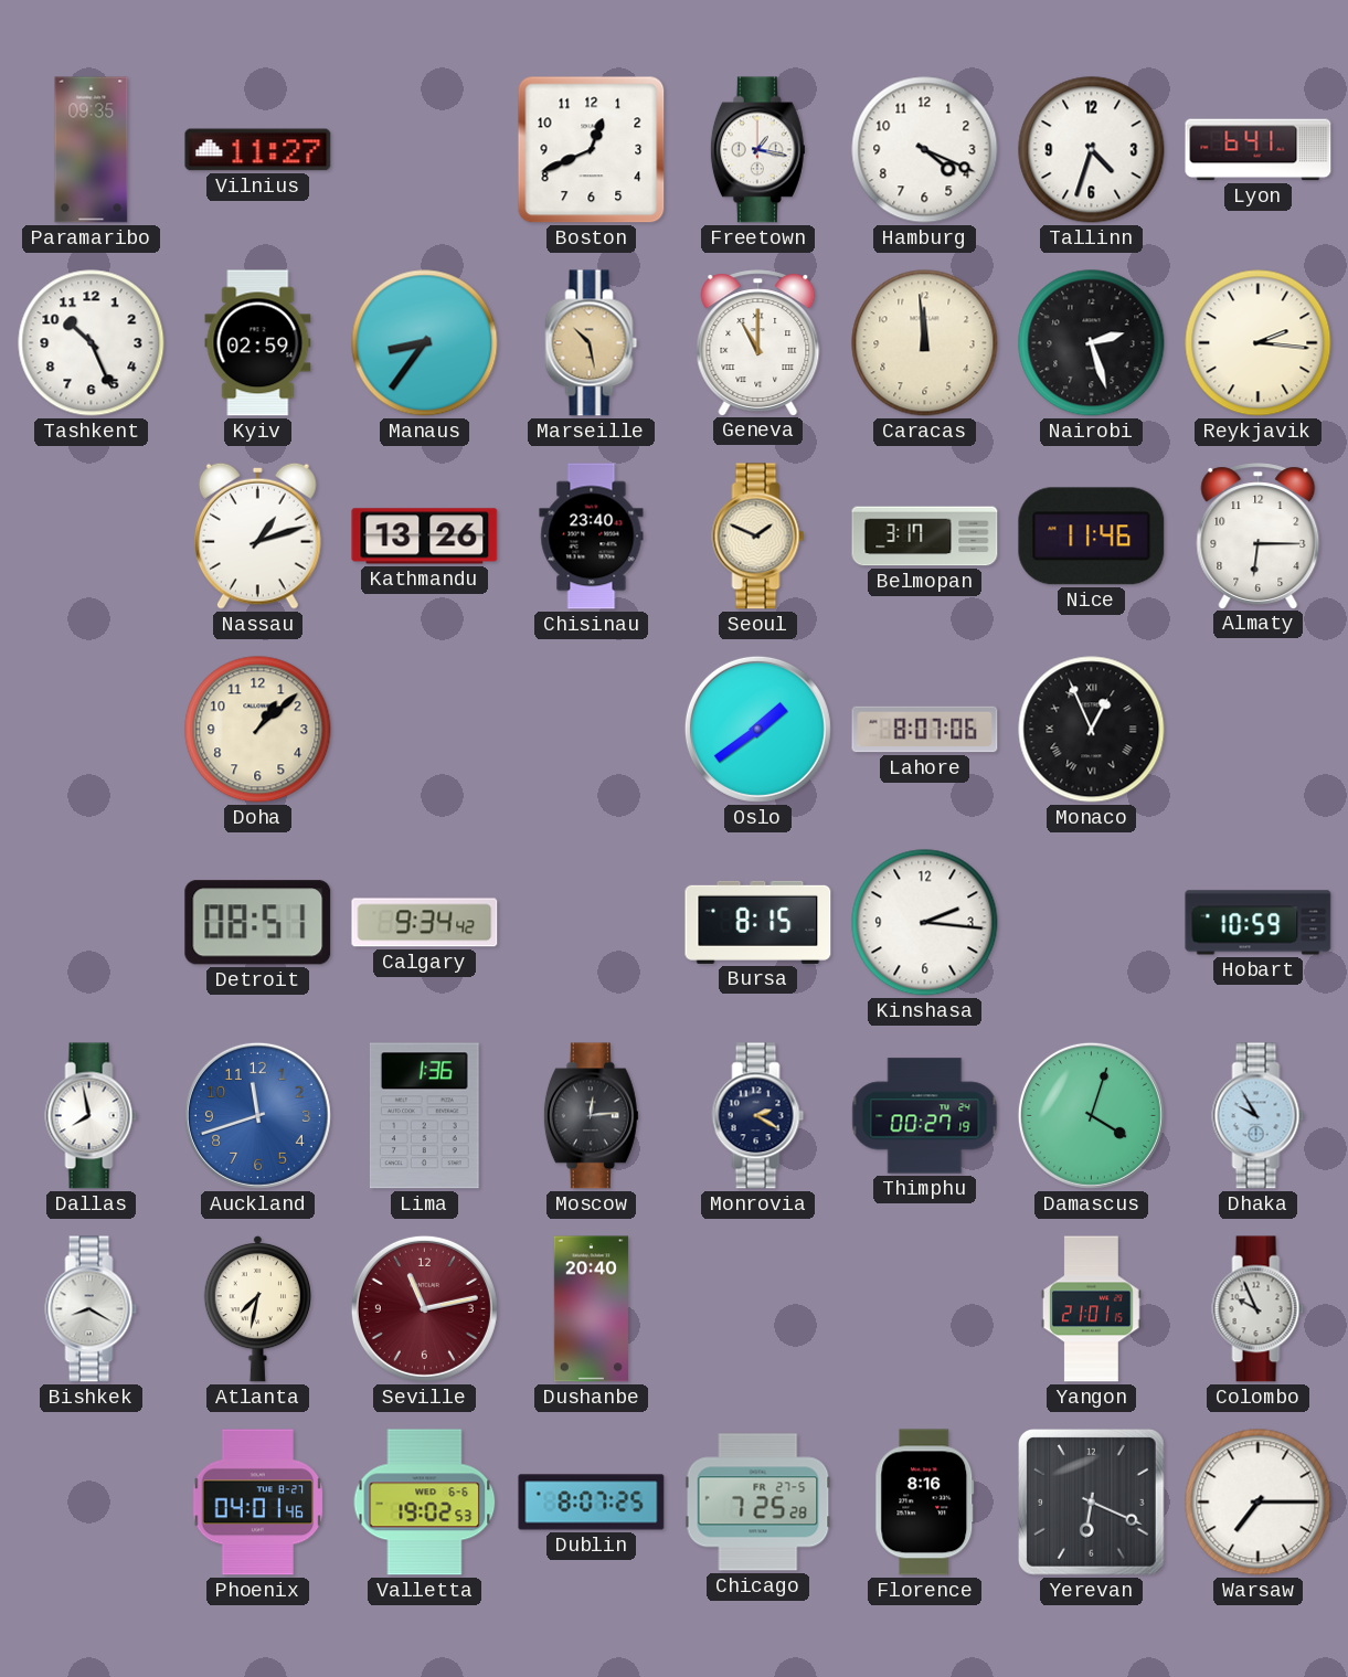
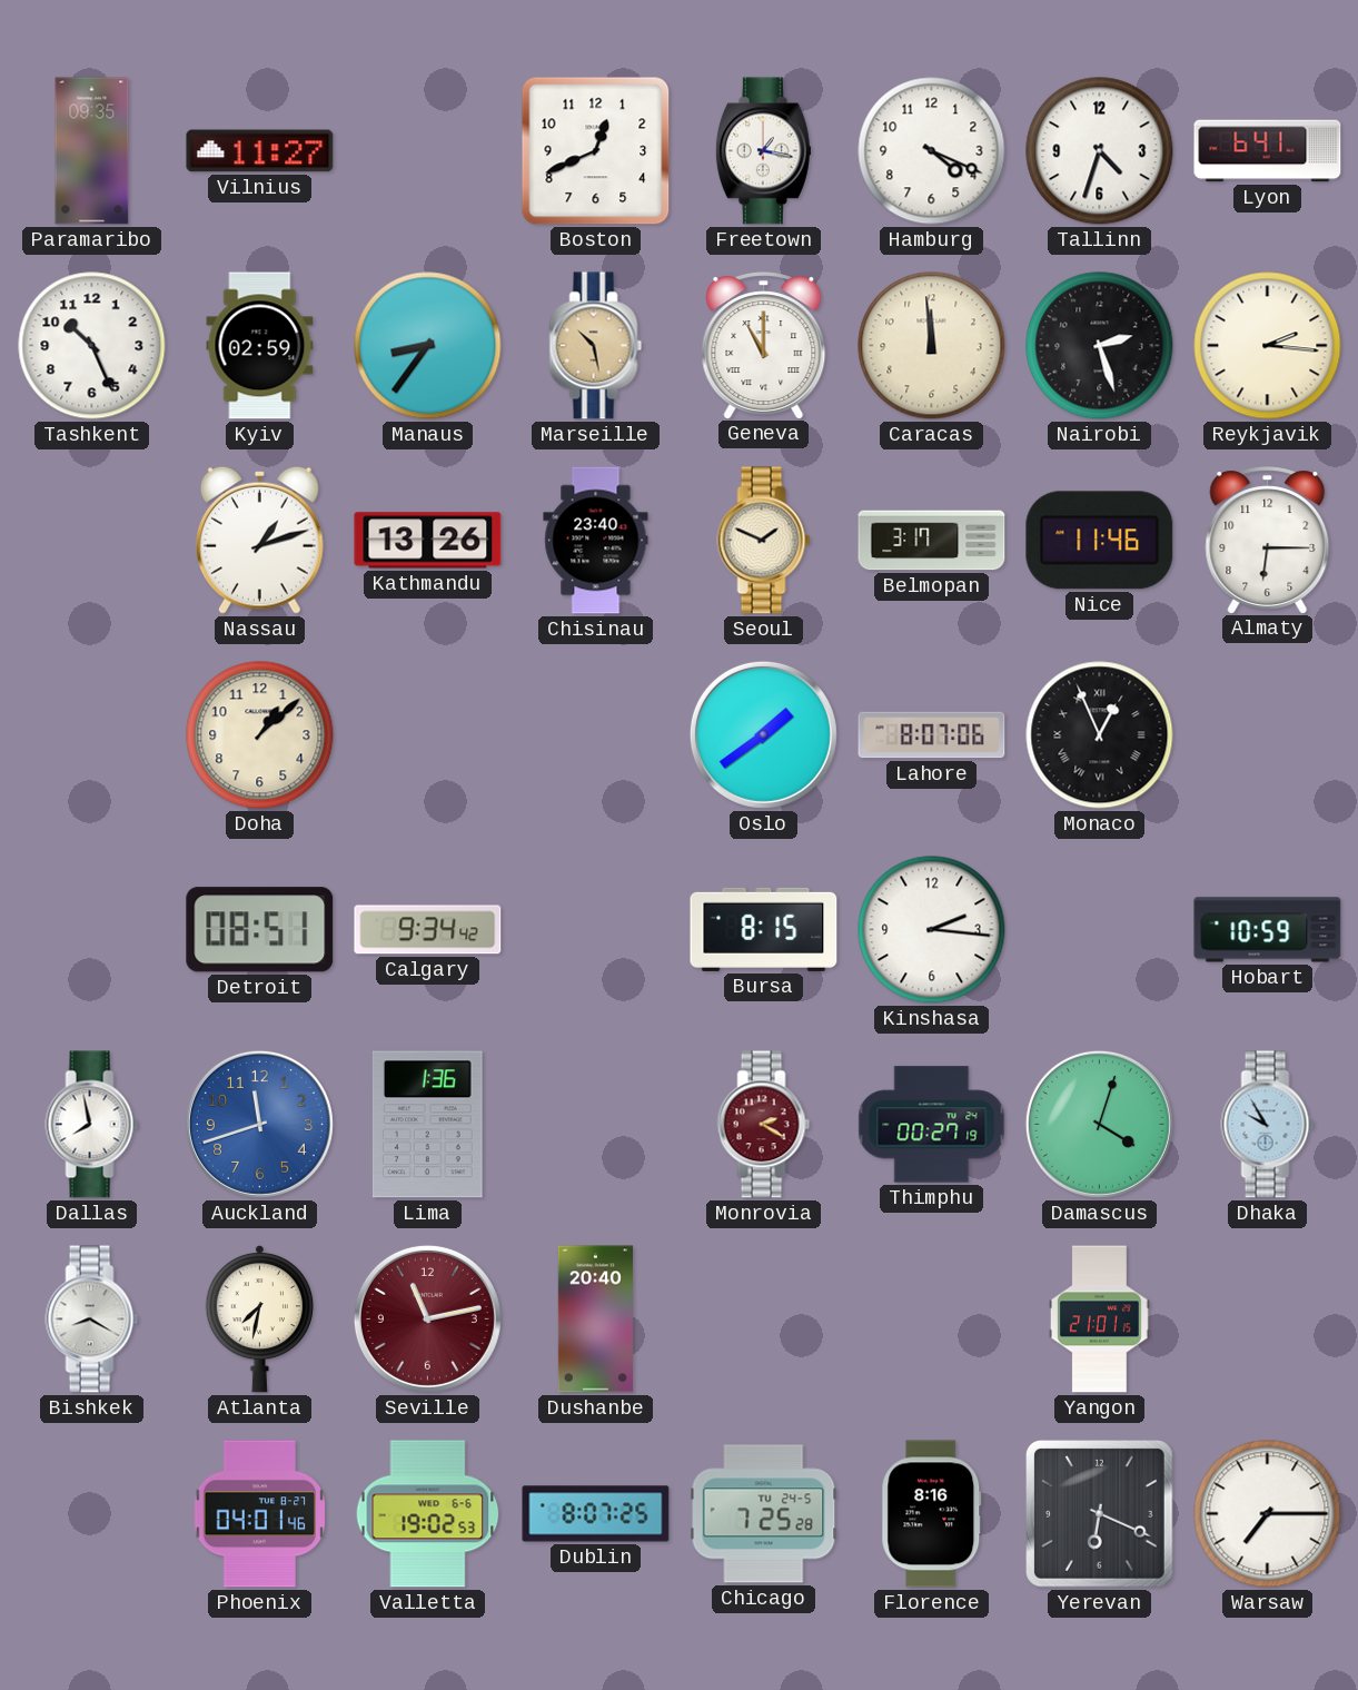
Moscow: 12:14 -> none
Monrovia dial: navy -> burgundy
Colombo: 9:56 -> none
Chicago date: FR 27-5 -> TU 24-5
